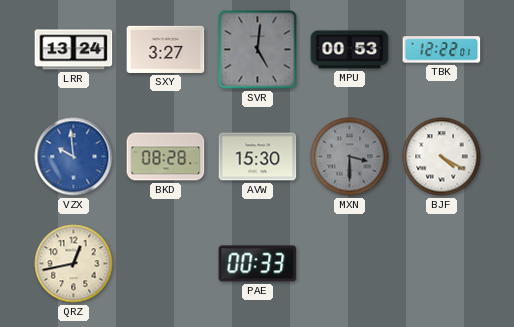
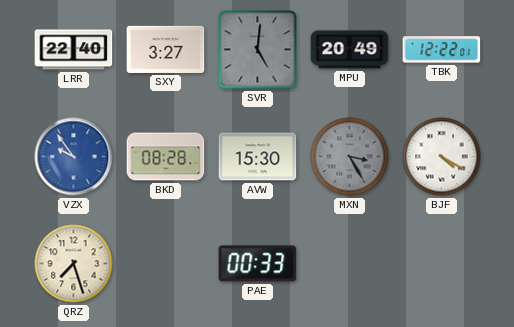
LRR: 13:24 -> 22:40
MPU: 00:53 -> 20:49
VZX: 9:59 -> 9:54
MXN: 3:30 -> 3:25
QRZ: 12:43 -> 7:27
